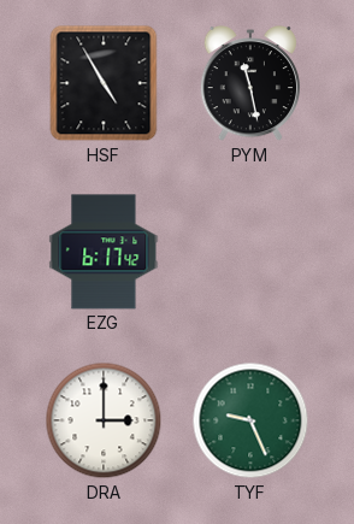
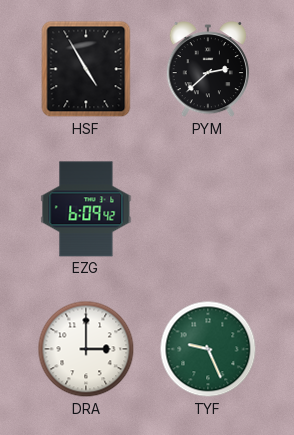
PYM: 11:28 -> 2:38
EZG: 6:17 -> 6:09
